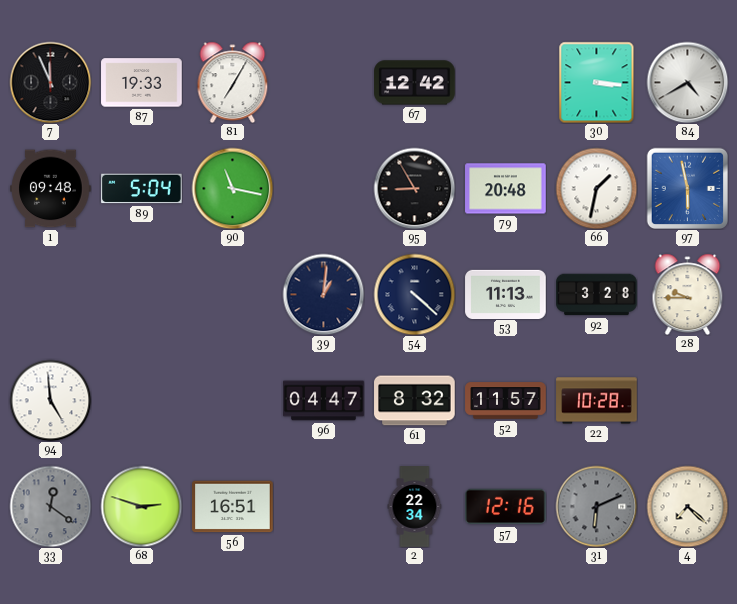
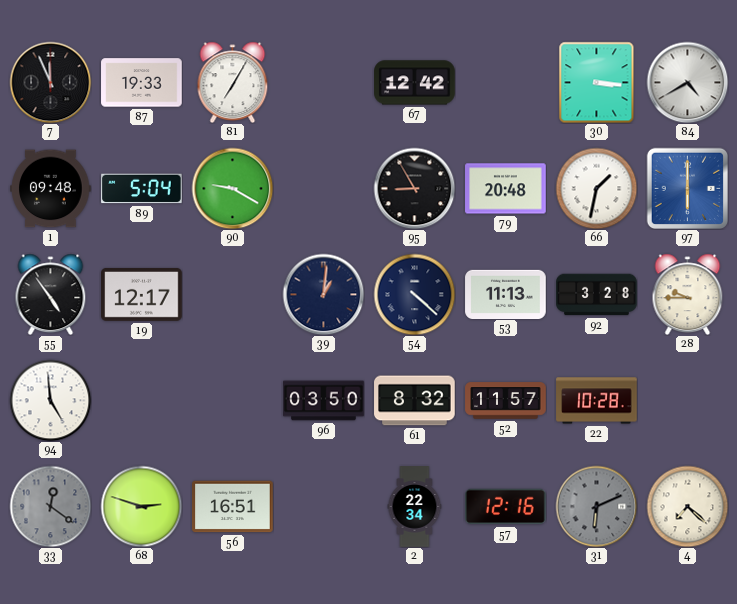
90: 11:17 -> 9:20
97: 5:58 -> 6:00
55: none -> 4:54
19: none -> 12:17
96: 04:47 -> 03:50
